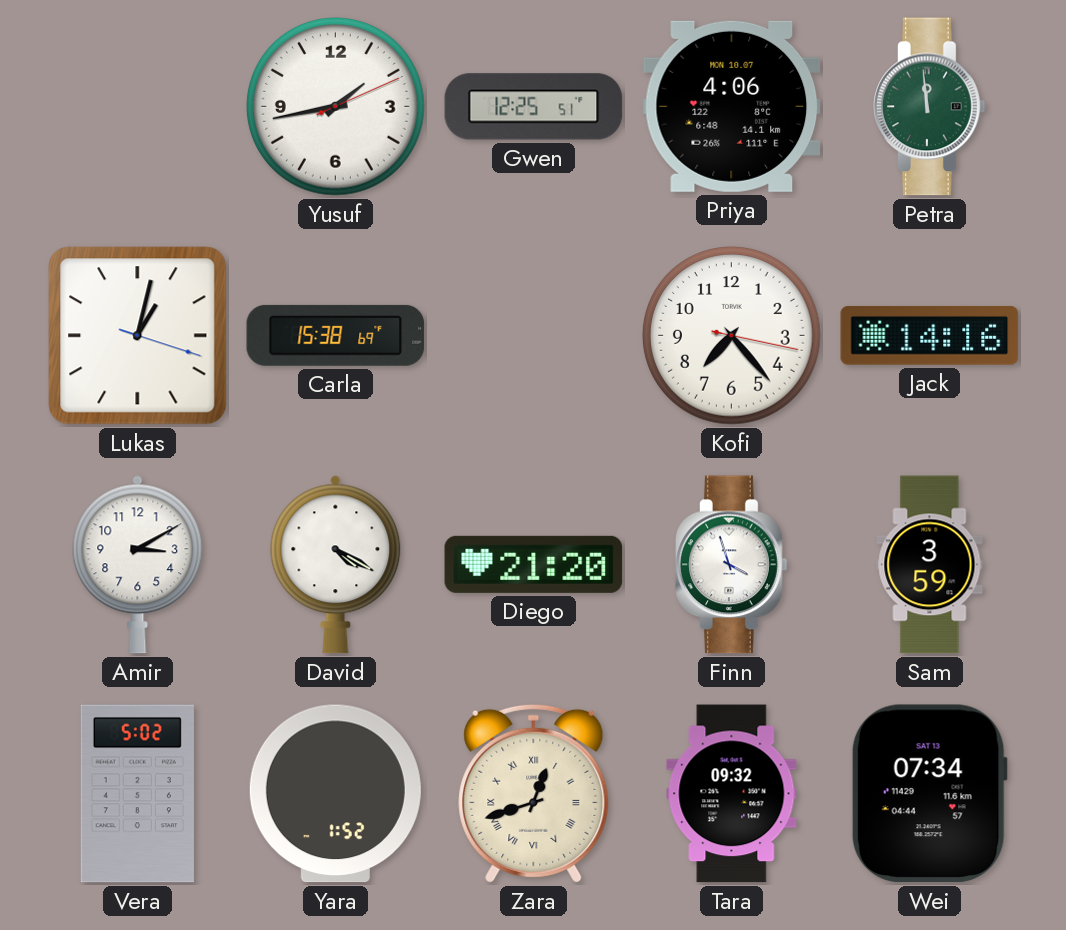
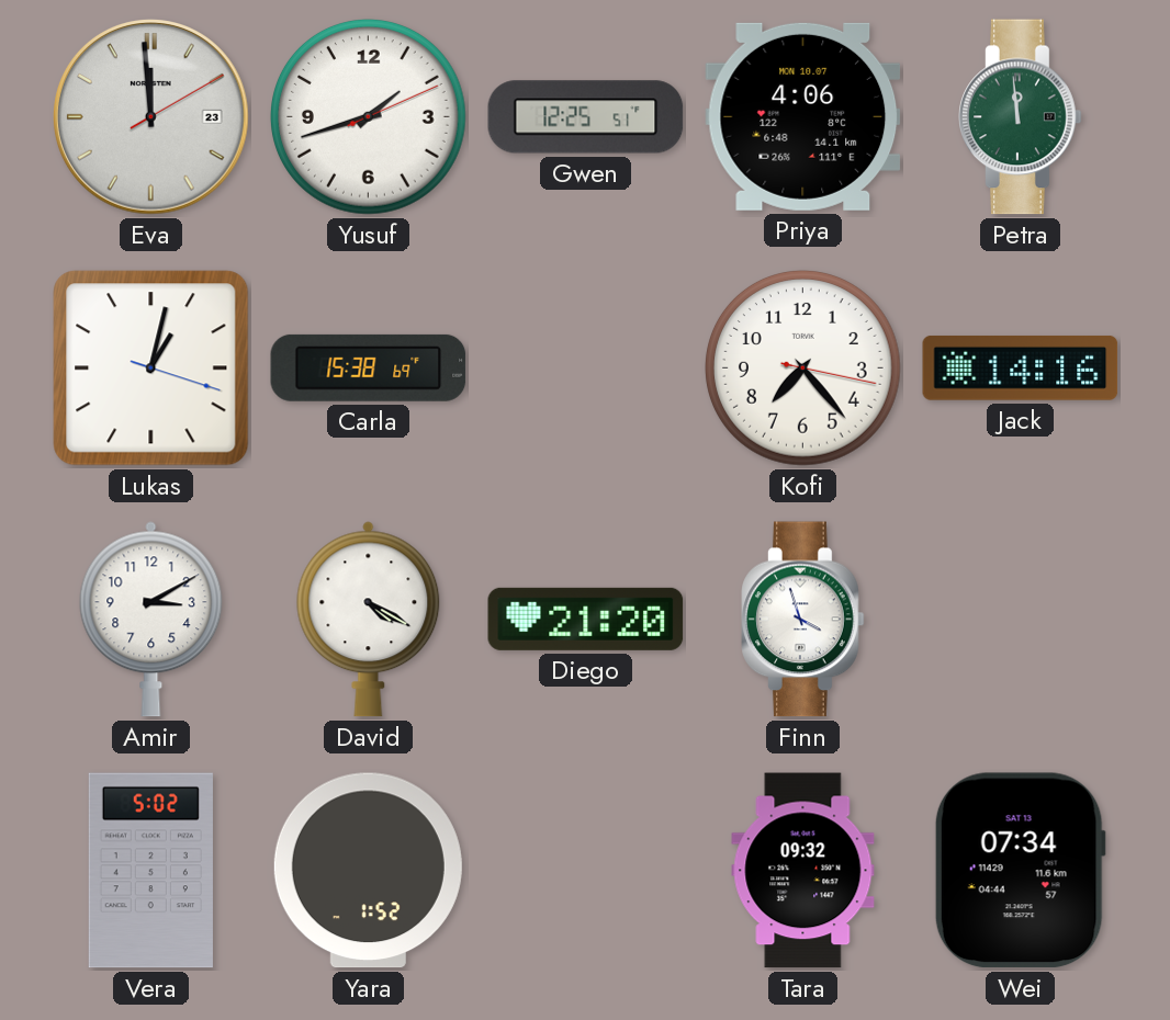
Eva: none -> 11:59
Yusuf: 1:43 -> 1:42
Sam: 3:59 -> none
Zara: 12:42 -> none
